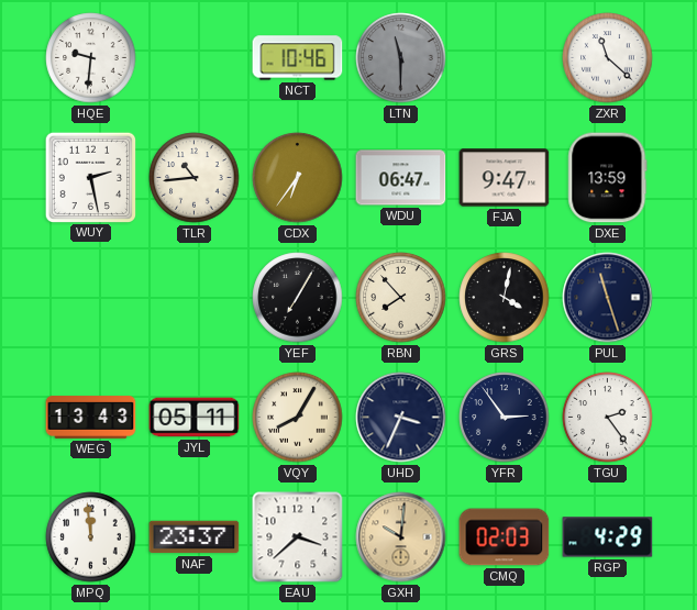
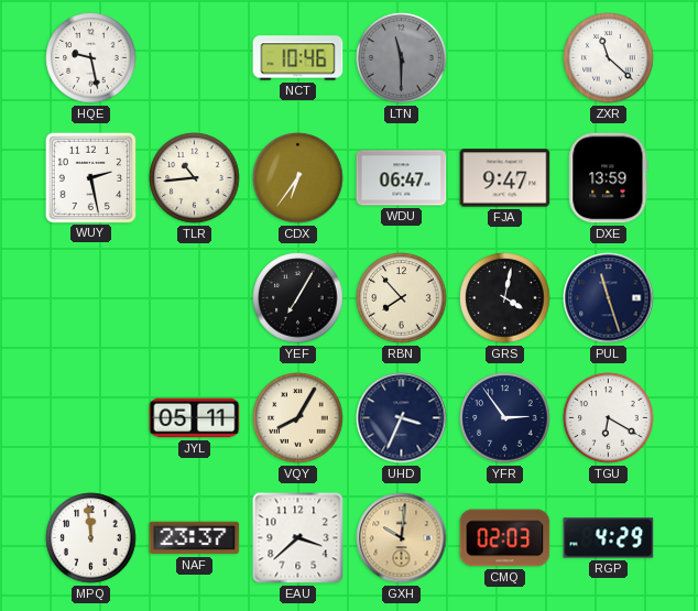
HQE: 9:31 -> 9:28
WEG: 13:43 -> none
TGU: 2:24 -> 6:20
